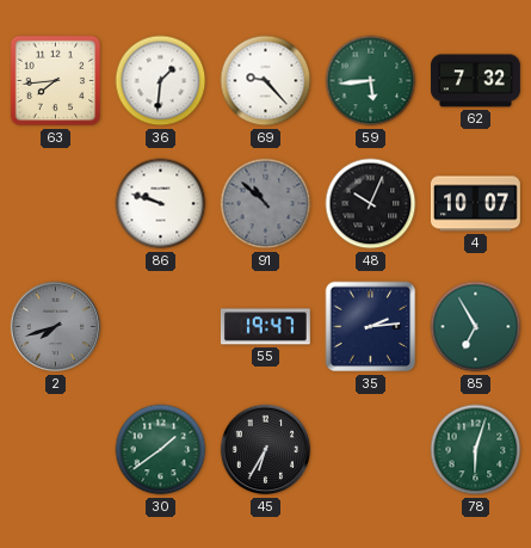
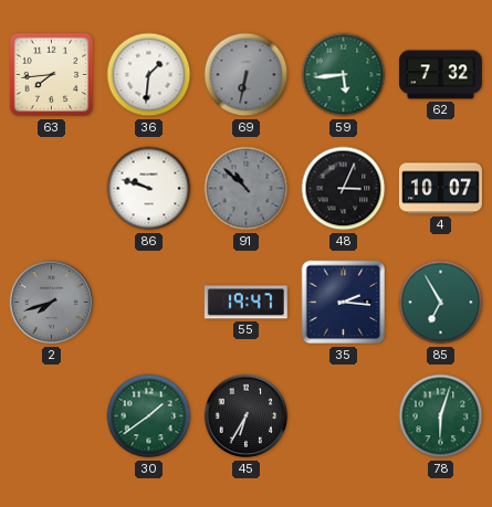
69: 9:23 -> 6:32
69 dial: white -> grey
48: 10:04 -> 3:04
35: 2:14 -> 2:16
